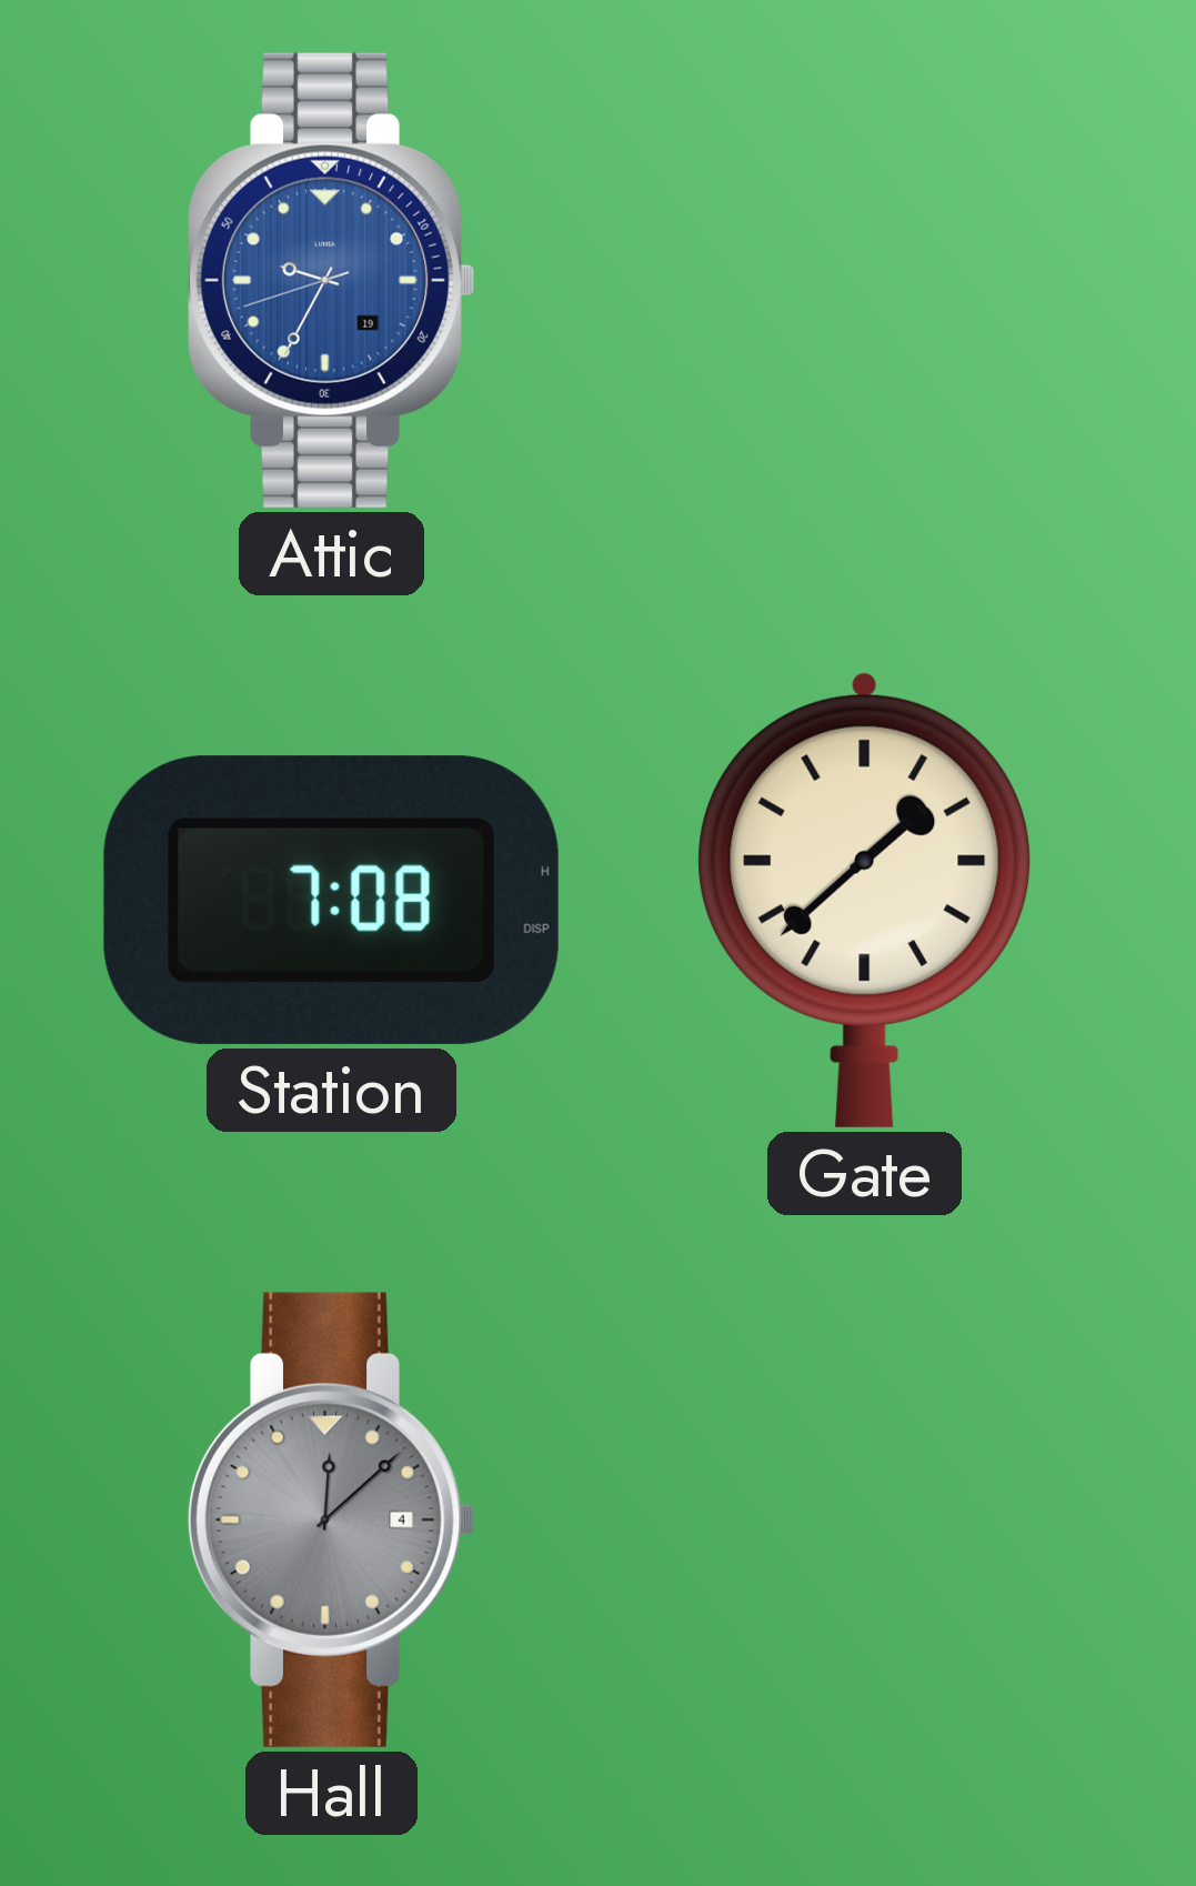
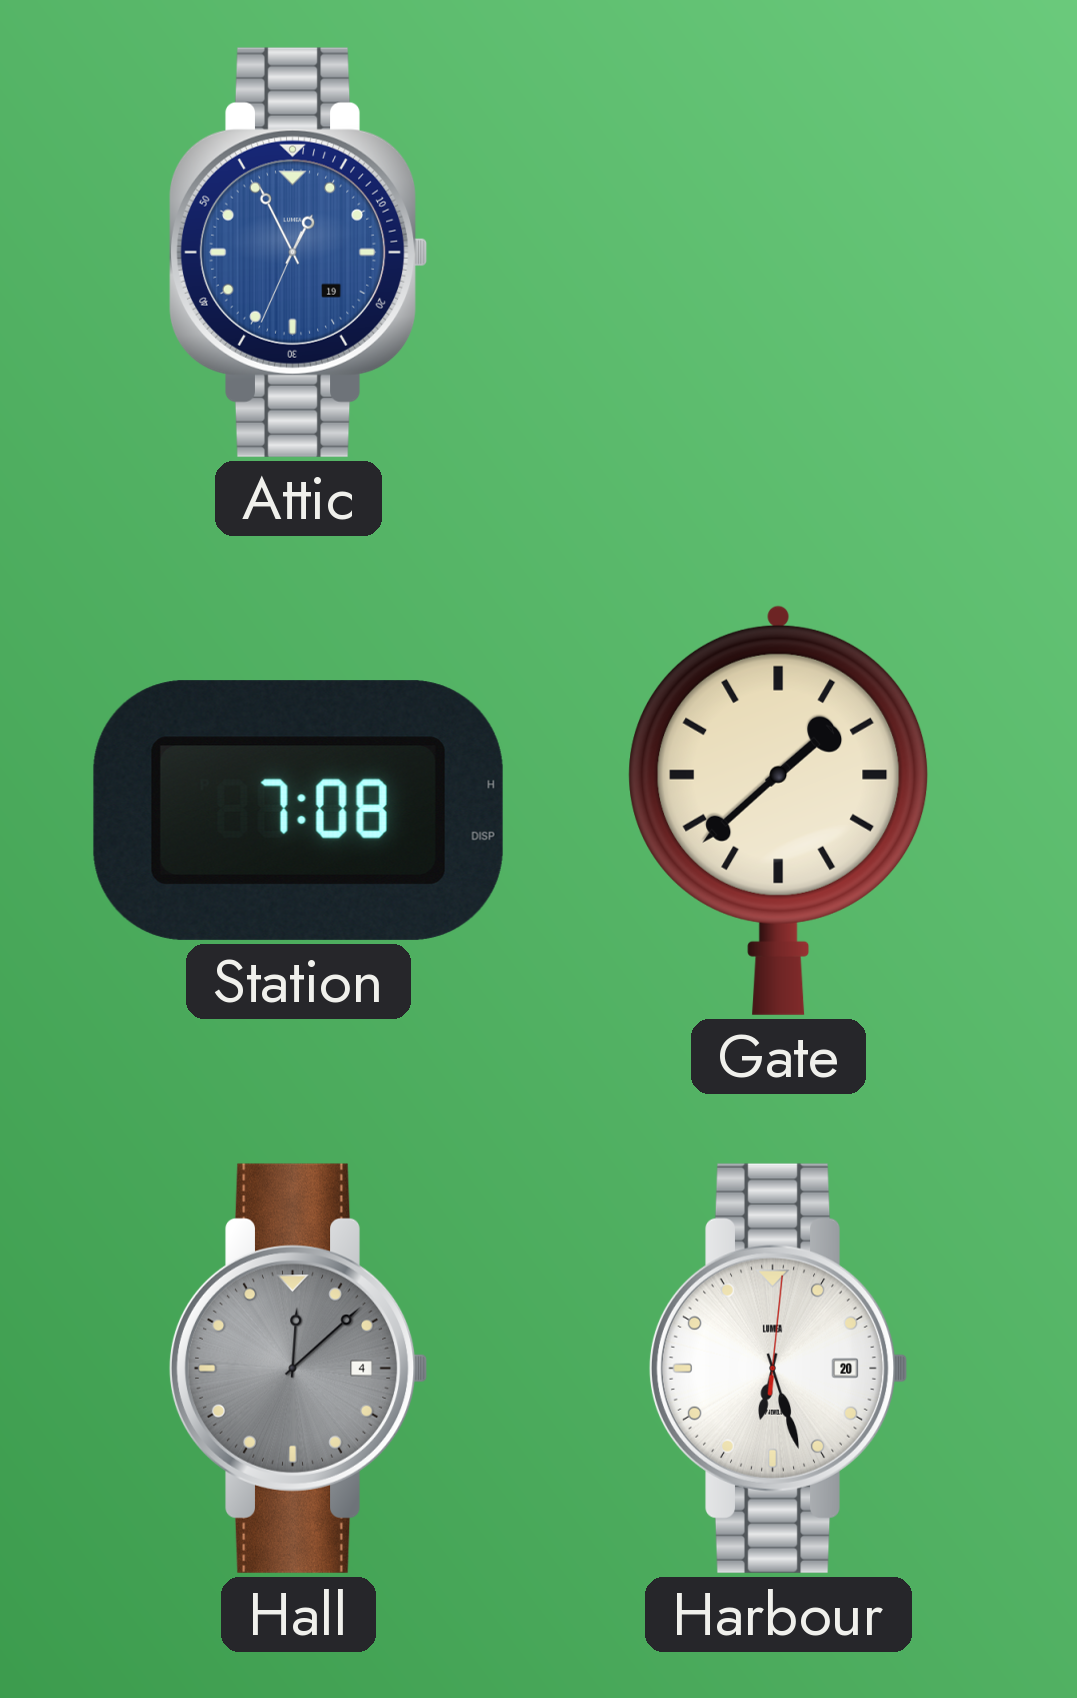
Attic: 9:34 -> 12:55
Harbour: none -> 6:27
